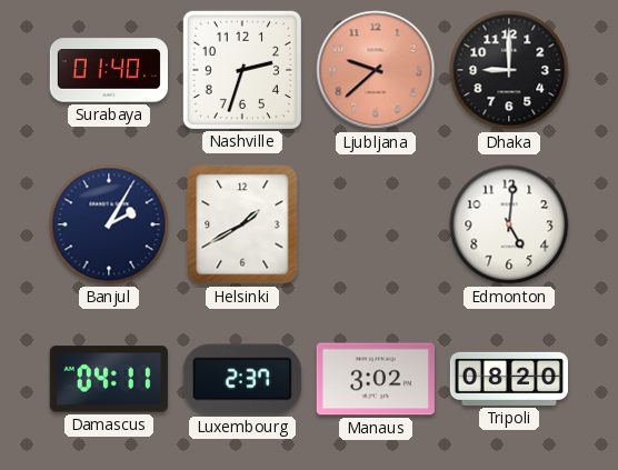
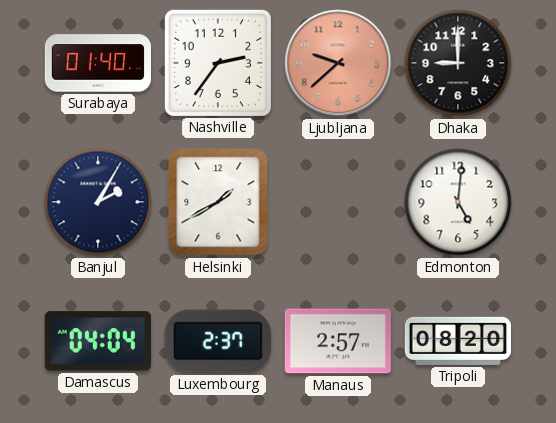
Nashville: 2:33 -> 2:36
Damascus: 04:11 -> 04:04
Manaus: 3:02 -> 2:57
